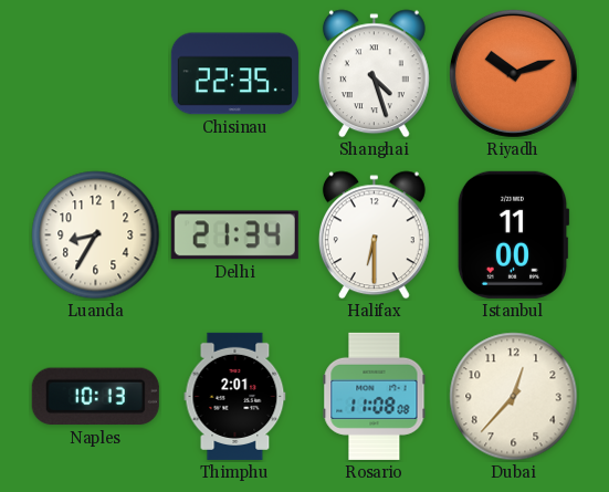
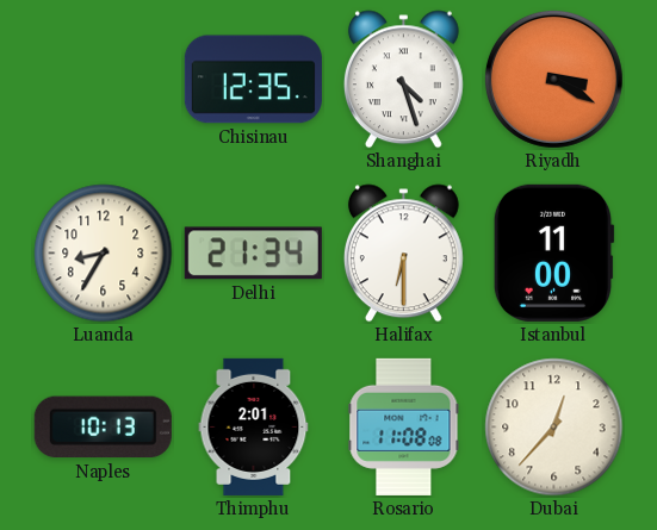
Chisinau: 22:35 -> 12:35
Riyadh: 10:12 -> 3:20
